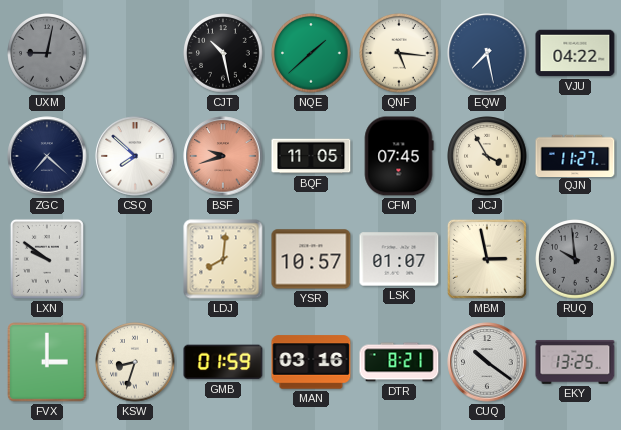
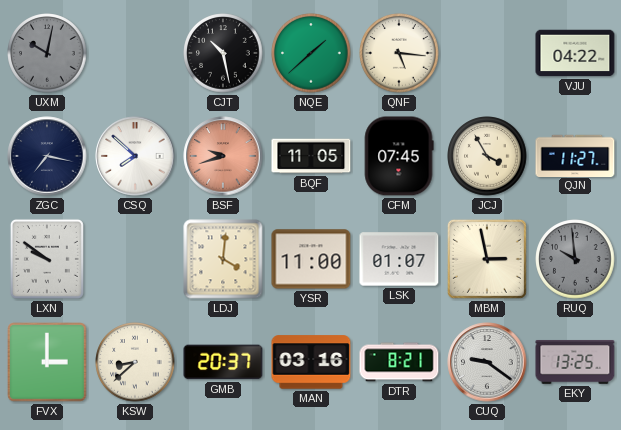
UXM: 9:02 -> 10:02
EQW: 7:28 -> none
ZGC: 7:22 -> 7:17
LDJ: 8:01 -> 4:01
YSR: 10:57 -> 11:00
KSW: 8:33 -> 8:38
GMB: 01:59 -> 20:37
CUQ: 10:21 -> 9:21
